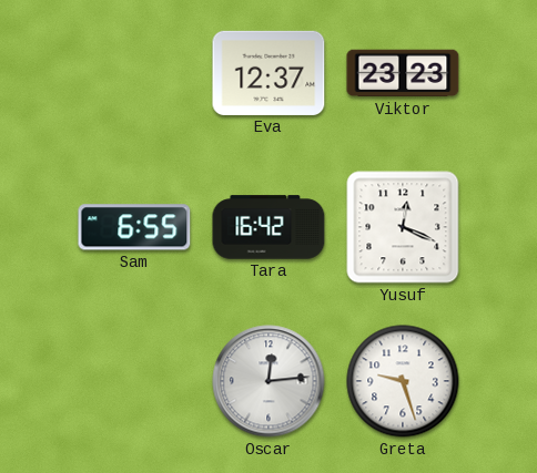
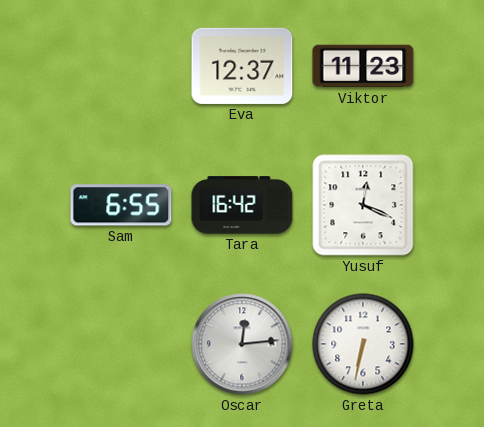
Viktor: 23:23 -> 11:23
Greta: 9:27 -> 6:32
